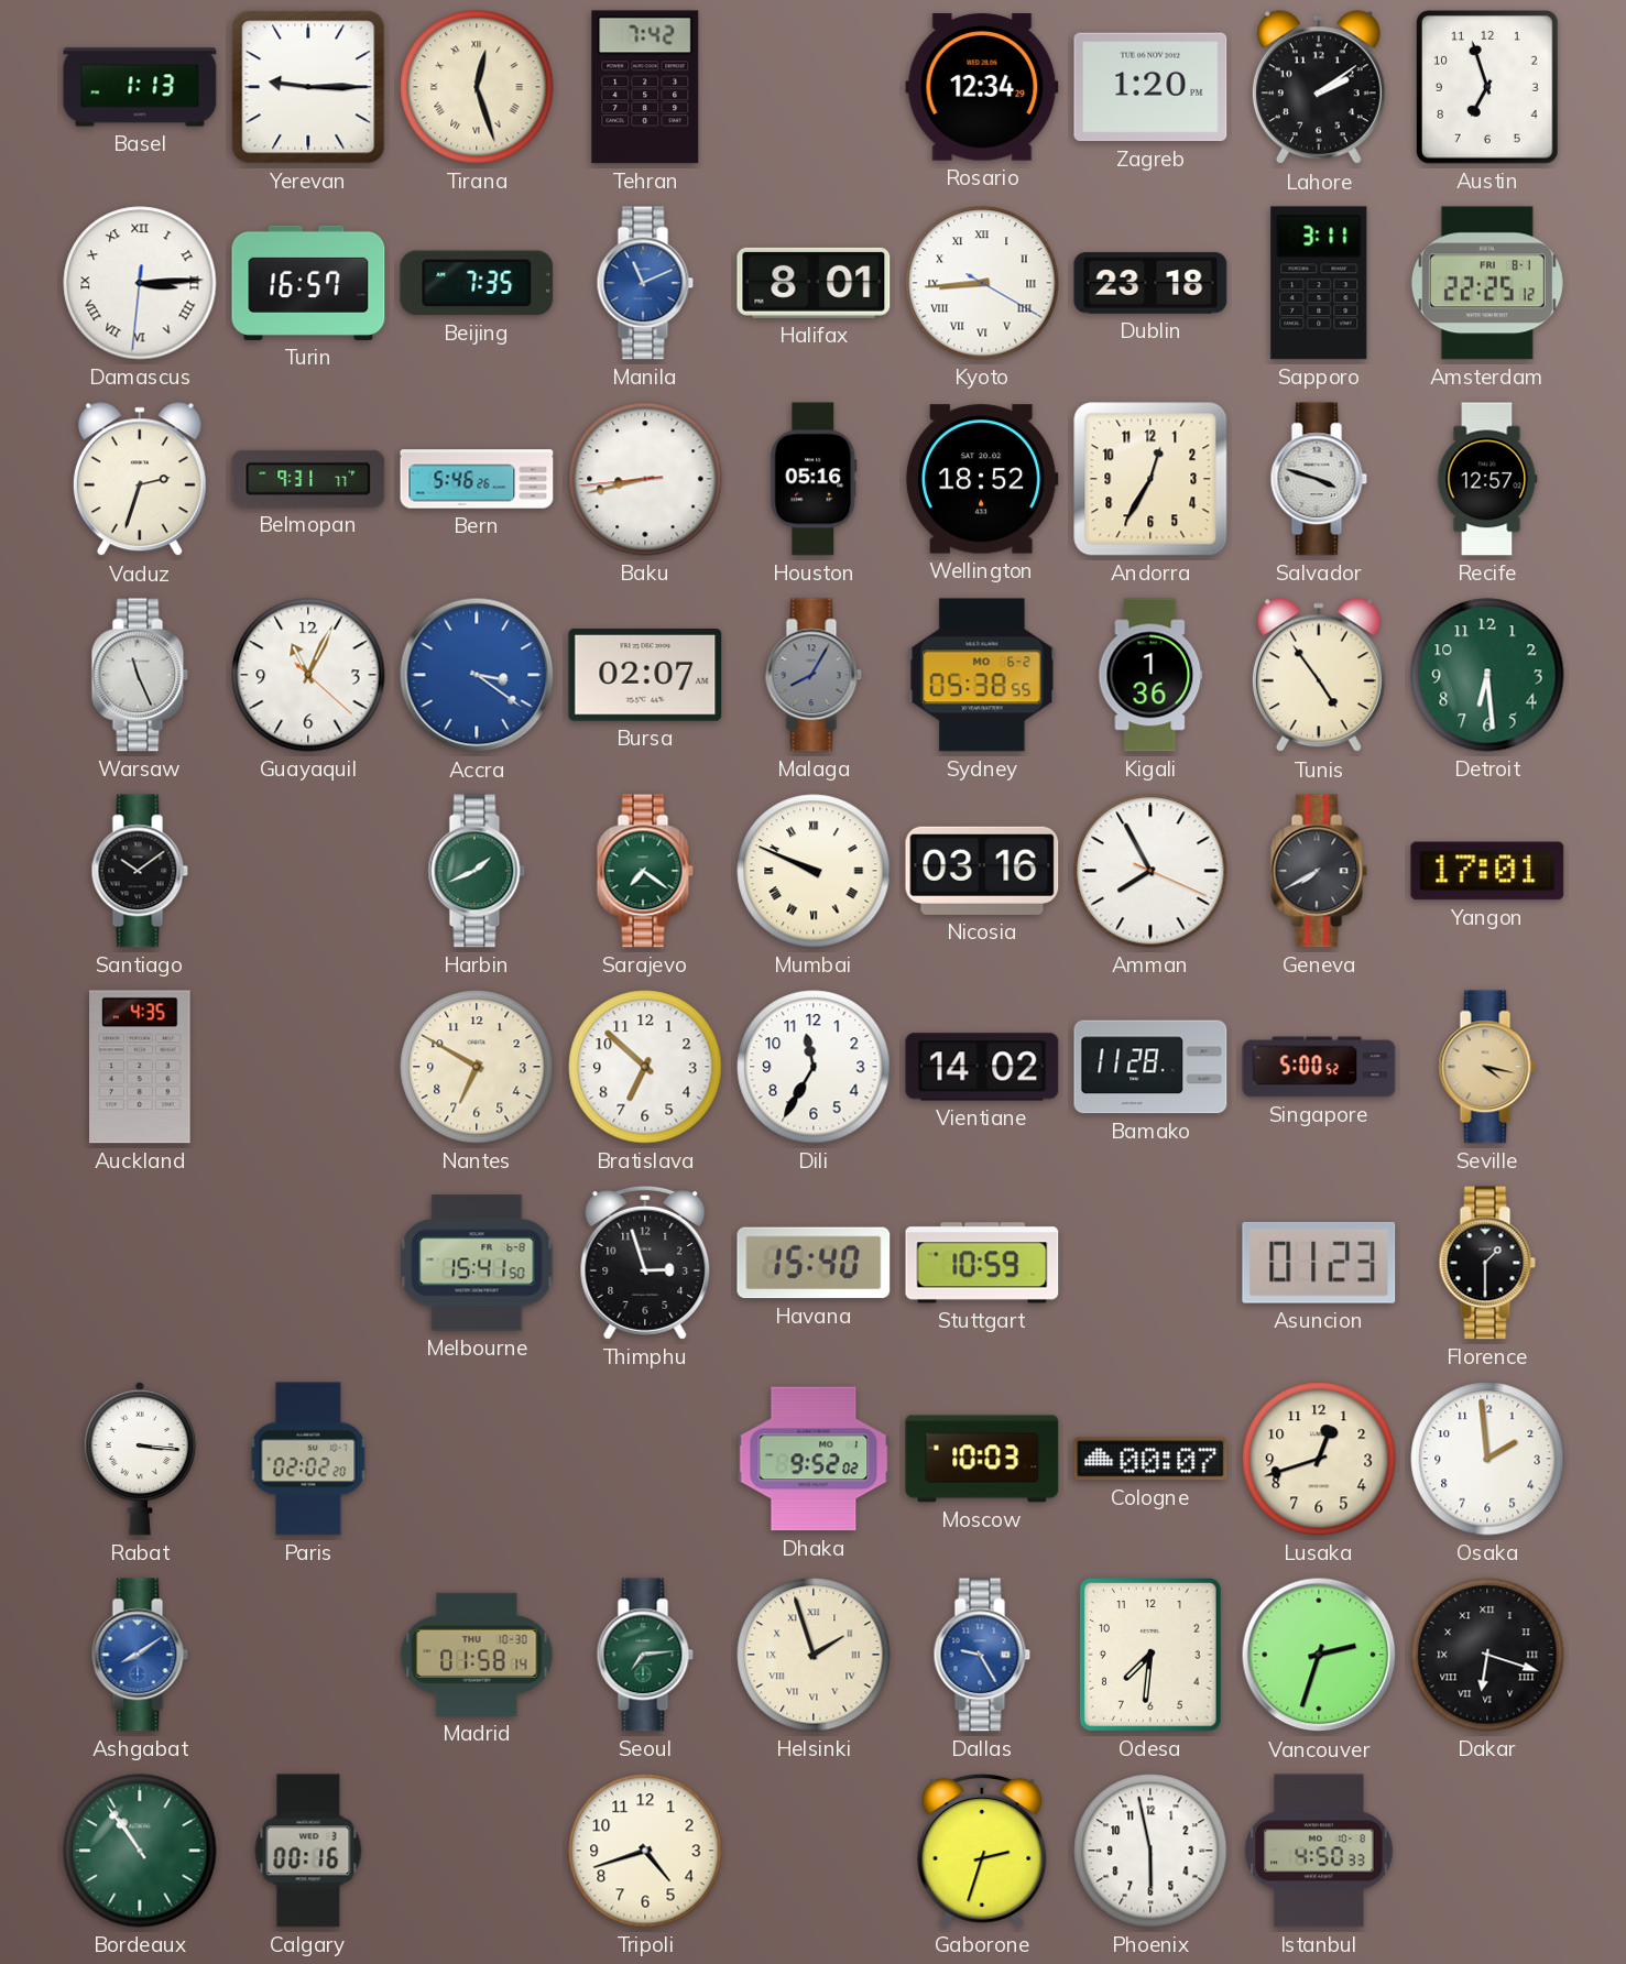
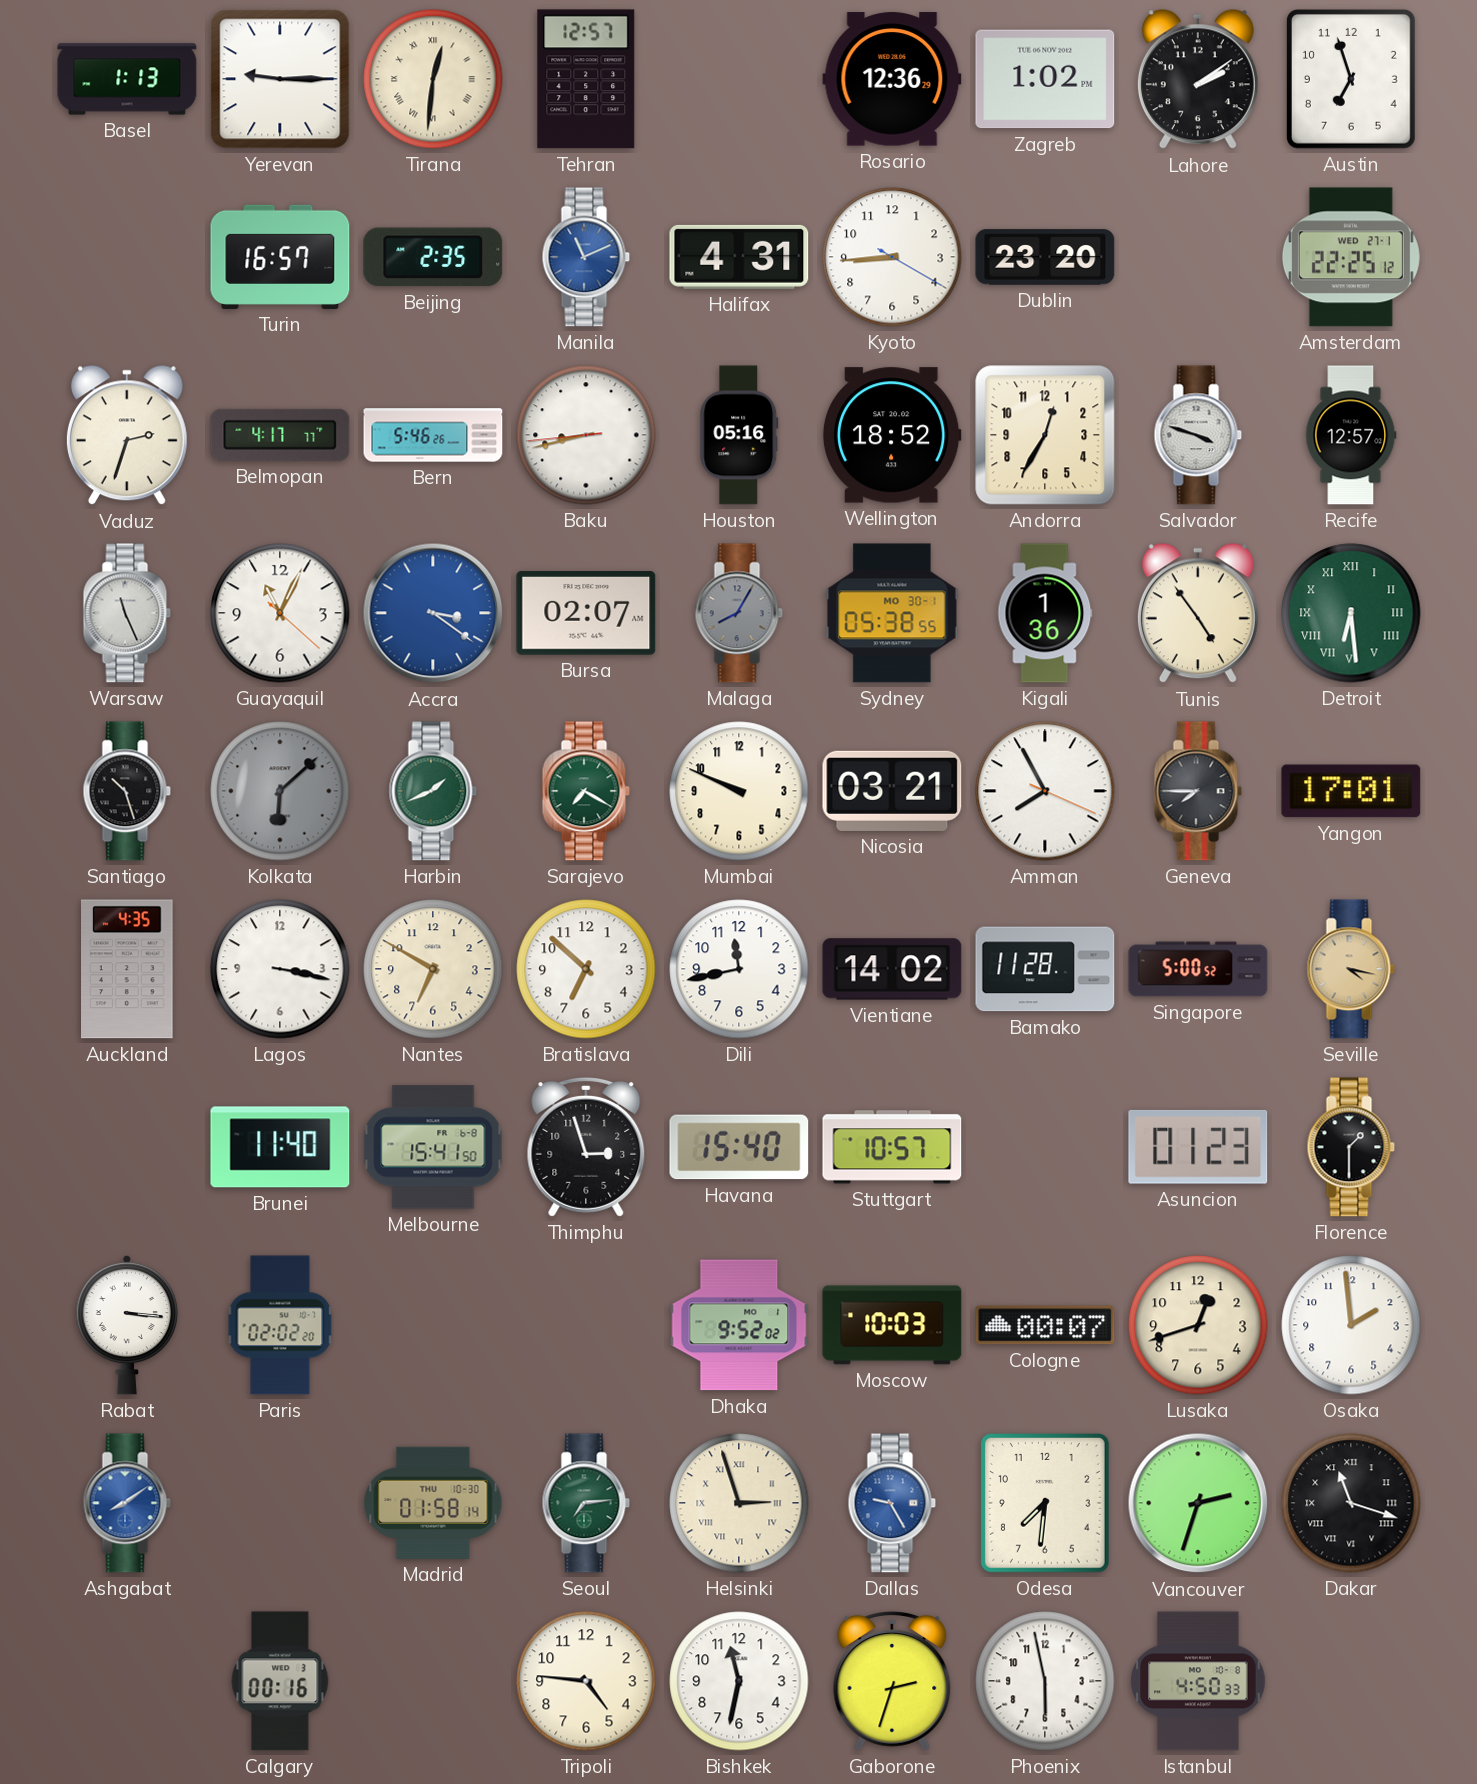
Tirana: 12:27 -> 12:31
Tehran: 7:42 -> 12:57
Rosario: 12:34 -> 12:36
Zagreb: 1:20 -> 1:02
Damascus: 3:14 -> none
Beijing: 7:35 -> 2:35
Halifax: 8:01 -> 4:31
Kyoto numerals: Roman -> Arabic
Dublin: 23:18 -> 23:20
Sapporo: 3:11 -> none
Amsterdam date: FRI 8-1 -> WED 27-1
Belmopan: 9:31 -> 4:17
Sydney date: MO 6-2 -> MO 30-1
Detroit numerals: Arabic -> Roman
Santiago: 10:09 -> 10:27
Kolkata: none -> 6:08
Sarajevo: 7:21 -> 7:20
Mumbai numerals: Roman -> Arabic
Nicosia: 03:16 -> 03:21
Geneva: 7:40 -> 7:45
Lagos: none -> 3:17
Dili: 11:35 -> 11:43
Brunei: none -> 11:40
Stuttgart: 10:59 -> 10:57
Helsinki: 1:57 -> 2:57
Dakar: 6:18 -> 11:18
Bordeaux: 10:54 -> none
Tripoli: 4:42 -> 4:46
Bishkek: none -> 11:32
